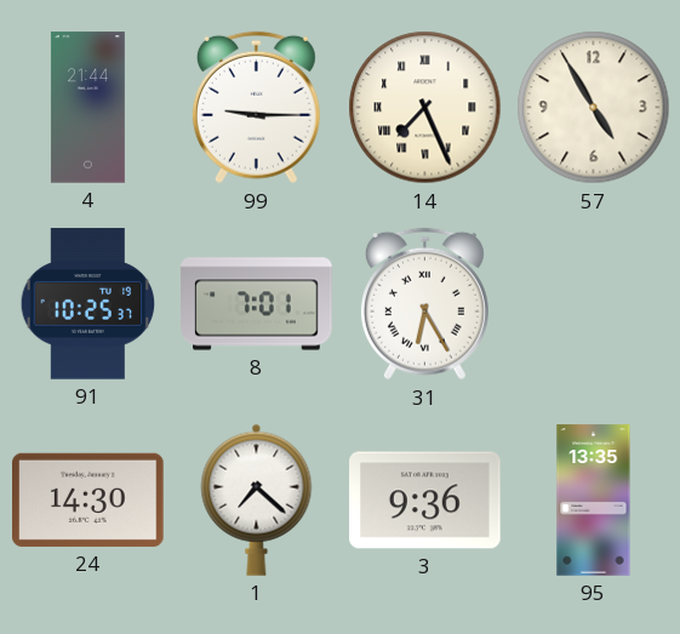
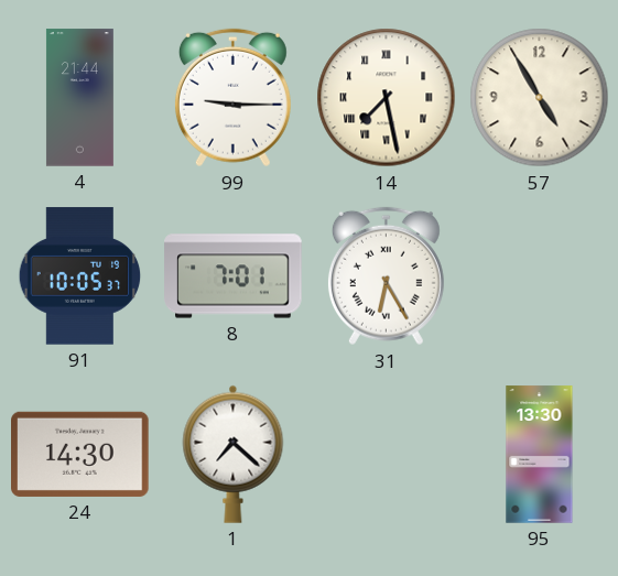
14: 7:26 -> 7:28
91: 10:25 -> 10:05
3: 9:36 -> none
95: 13:35 -> 13:30
